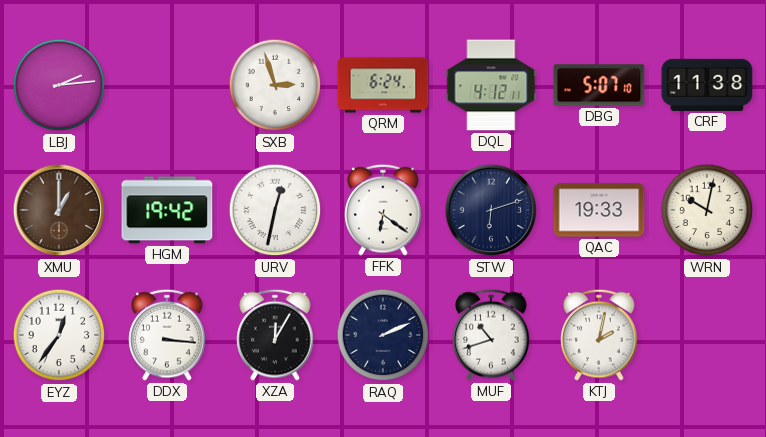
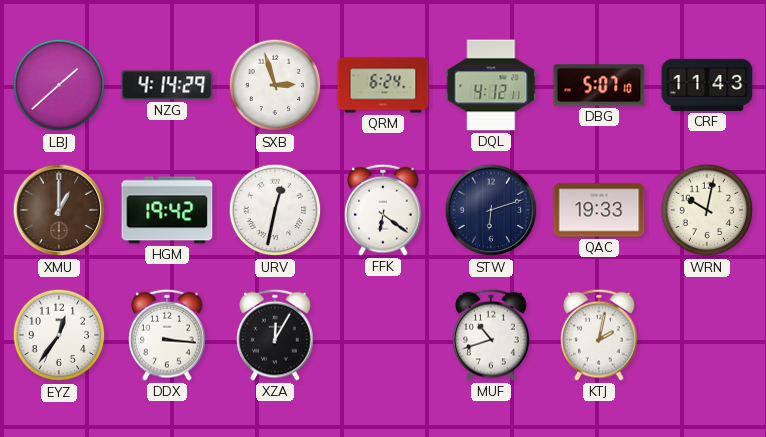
LBJ: 2:14 -> 1:38
NZG: none -> 4:14
CRF: 11:38 -> 11:43
RAQ: 2:11 -> none
